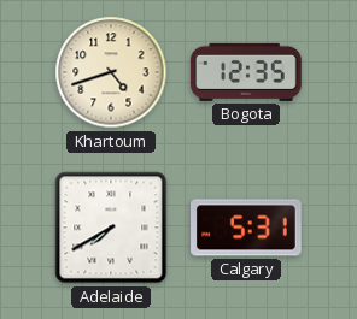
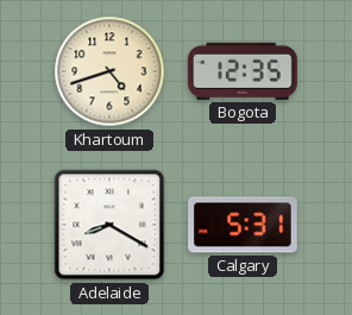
Adelaide: 7:40 -> 8:20
